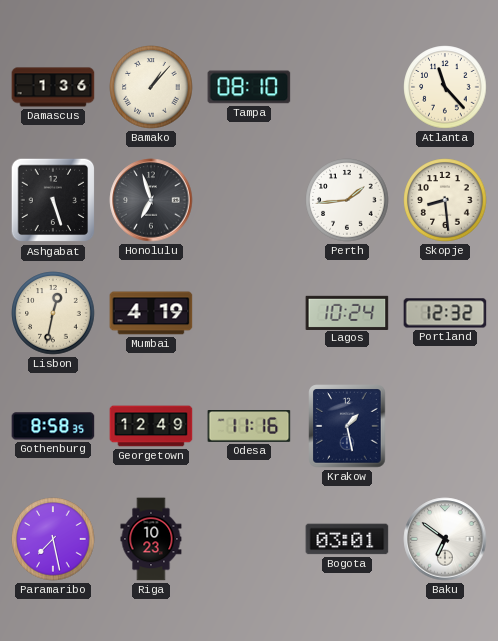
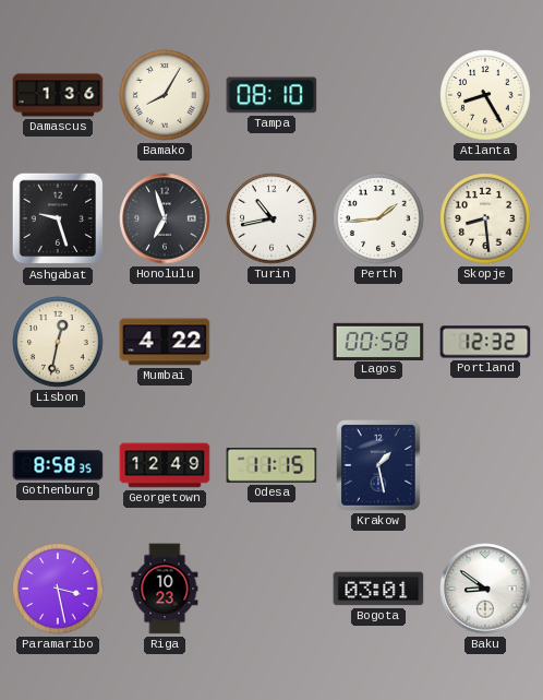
Bamako: 1:07 -> 8:05
Atlanta: 11:23 -> 8:25
Ashgabat: 5:27 -> 9:27
Turin: none -> 10:43
Mumbai: 4:19 -> 4:22
Lagos: 10:24 -> 00:58
Odesa: 11:16 -> 11:15
Paramaribo: 7:28 -> 3:28
Baku: 6:51 -> 8:51
